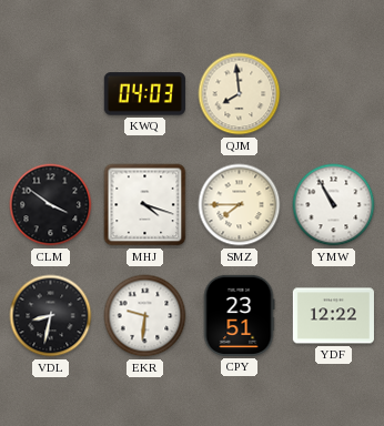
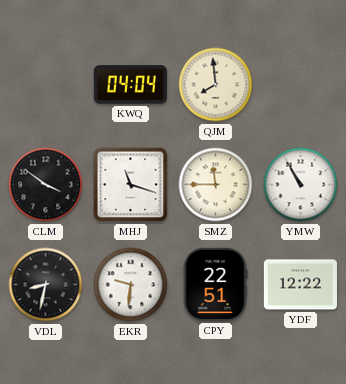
KWQ: 04:03 -> 04:04
MHJ: 4:18 -> 11:18
SMZ: 7:45 -> 11:45
CPY: 23:51 -> 22:51
